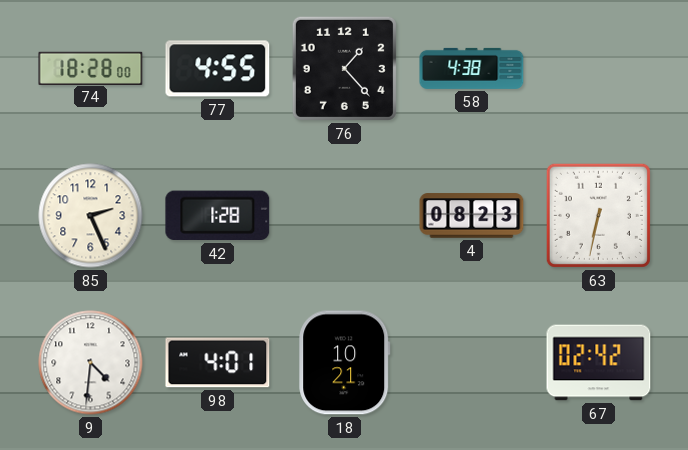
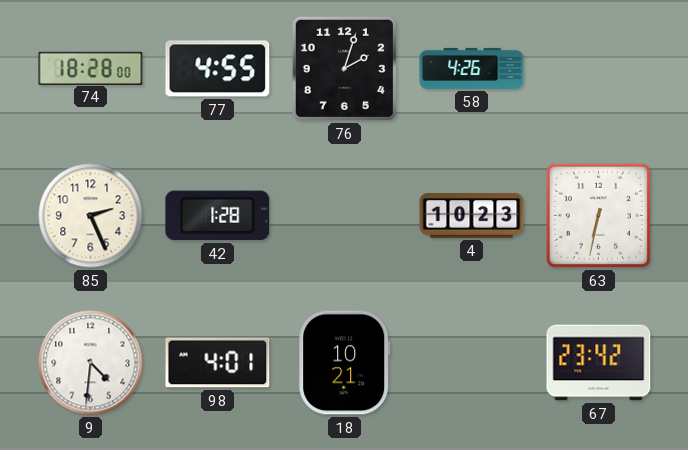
76: 1:23 -> 2:03
58: 4:38 -> 4:26
4: 08:23 -> 10:23
67: 02:42 -> 23:42
